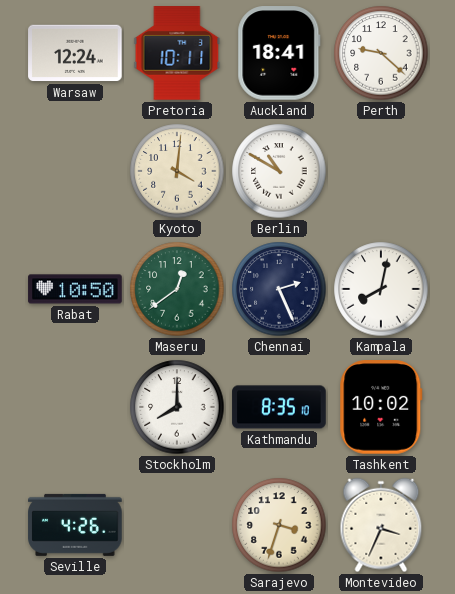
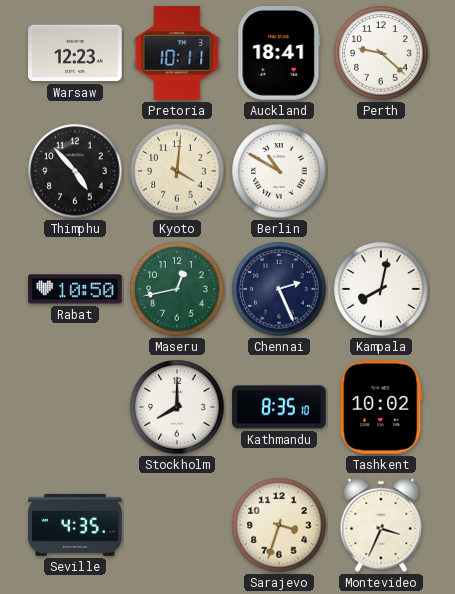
Warsaw: 12:24 -> 12:23
Thimphu: none -> 4:53
Maseru: 12:39 -> 12:43
Seville: 4:26 -> 4:35
